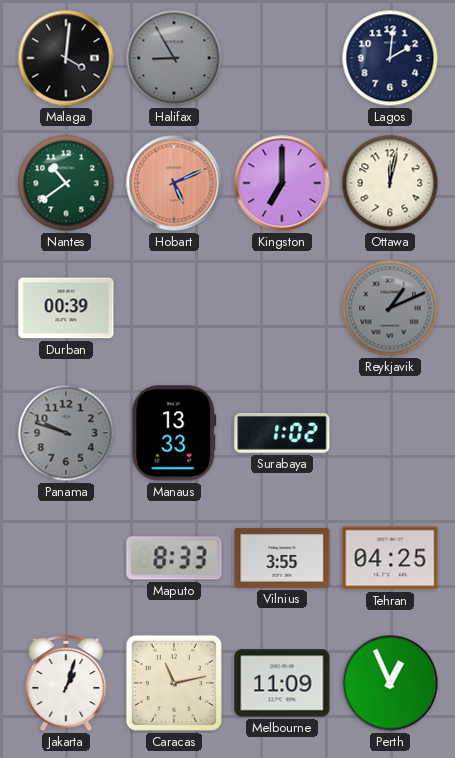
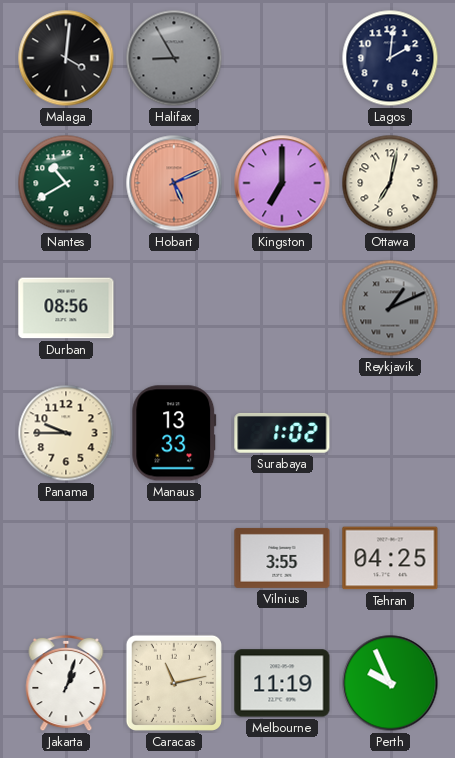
Nantes: 10:39 -> 10:40
Ottawa: 12:02 -> 7:02
Durban: 00:39 -> 08:56
Panama: 9:48 -> 9:45
Panama dial: grey -> cream
Maputo: 8:33 -> none
Melbourne: 11:09 -> 11:19
Perth: 12:56 -> 9:56
